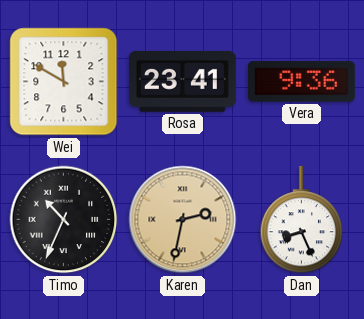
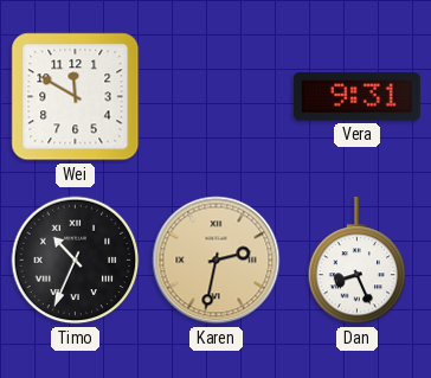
Rosa: 23:41 -> none
Vera: 9:36 -> 9:31
